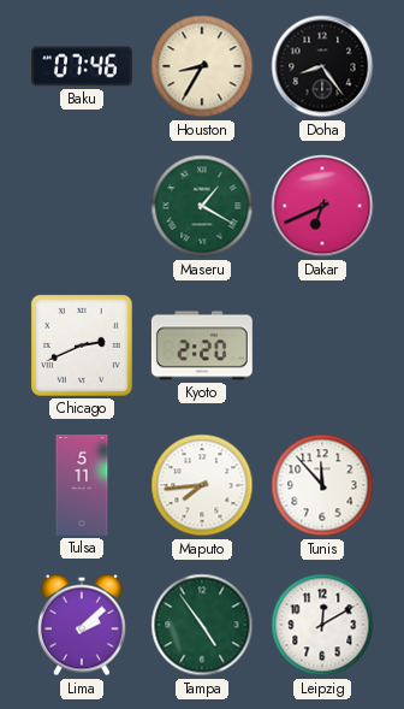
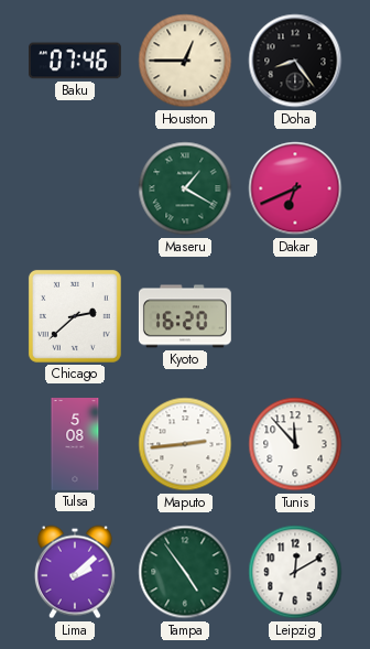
Houston: 8:35 -> 12:45
Chicago: 2:41 -> 2:38
Kyoto: 2:20 -> 16:20
Tulsa: 5:11 -> 5:08
Maputo: 7:44 -> 2:44
